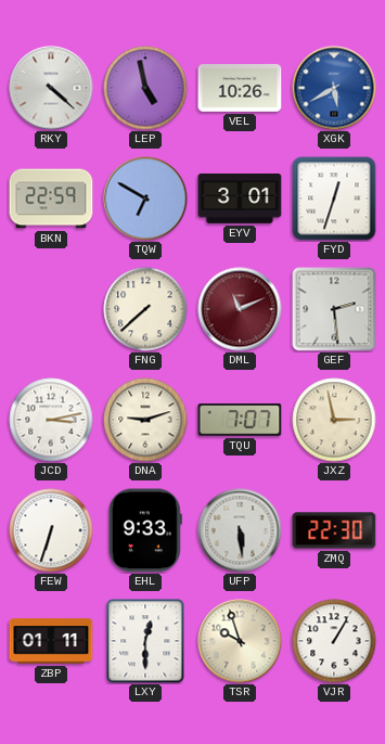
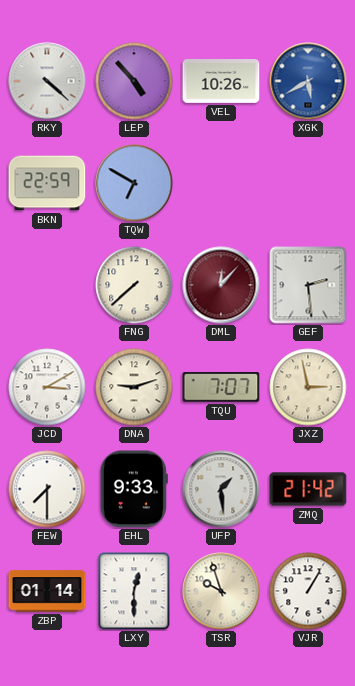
LEP: 4:58 -> 4:53
EYV: 3:01 -> none
FYD: 12:33 -> none
DML: 11:11 -> 12:07
JCD: 3:13 -> 3:10
FEW: 6:33 -> 7:30
UFP: 5:29 -> 1:29
ZMQ: 22:30 -> 21:42
ZBP: 01:11 -> 01:14
